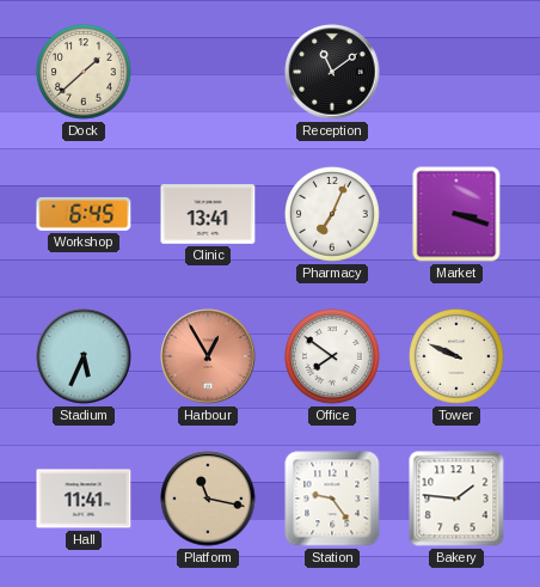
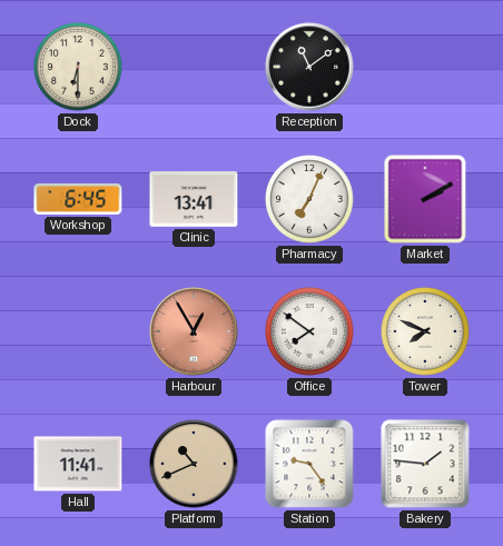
Dock: 1:38 -> 6:30
Market: 3:18 -> 2:10
Stadium: 5:34 -> none
Tower: 9:49 -> 7:49
Platform: 11:17 -> 10:41
